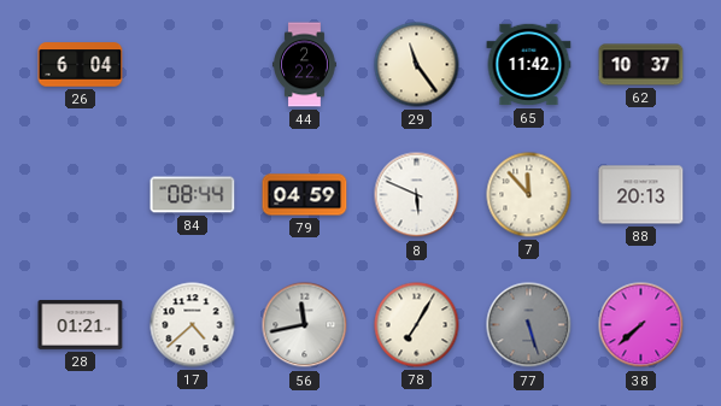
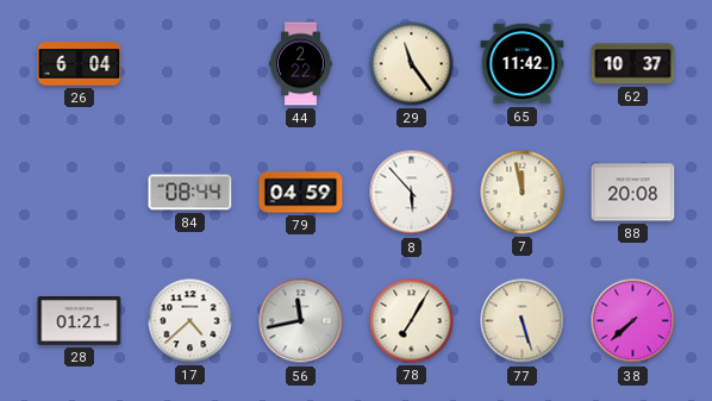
8: 5:49 -> 5:53
7: 11:53 -> 11:58
88: 20:13 -> 20:08
77 dial: grey -> cream
